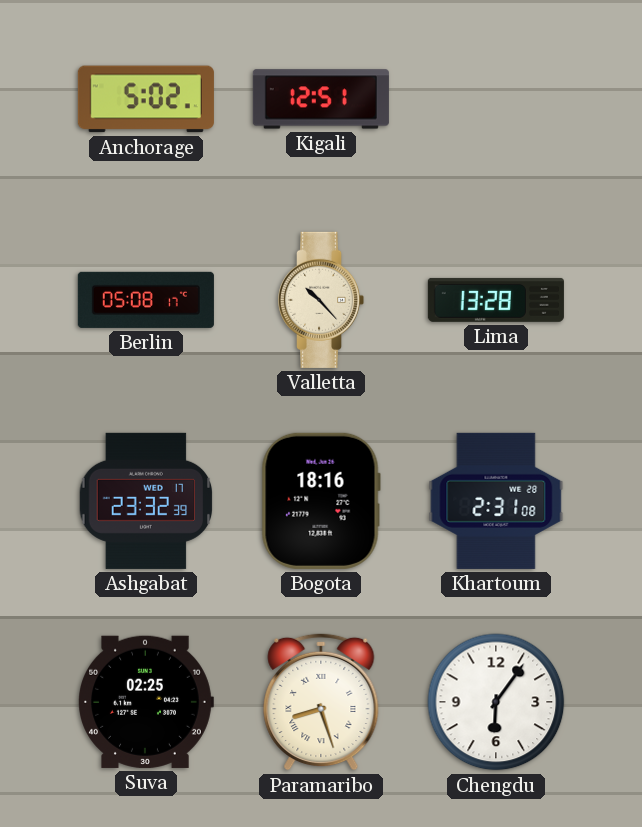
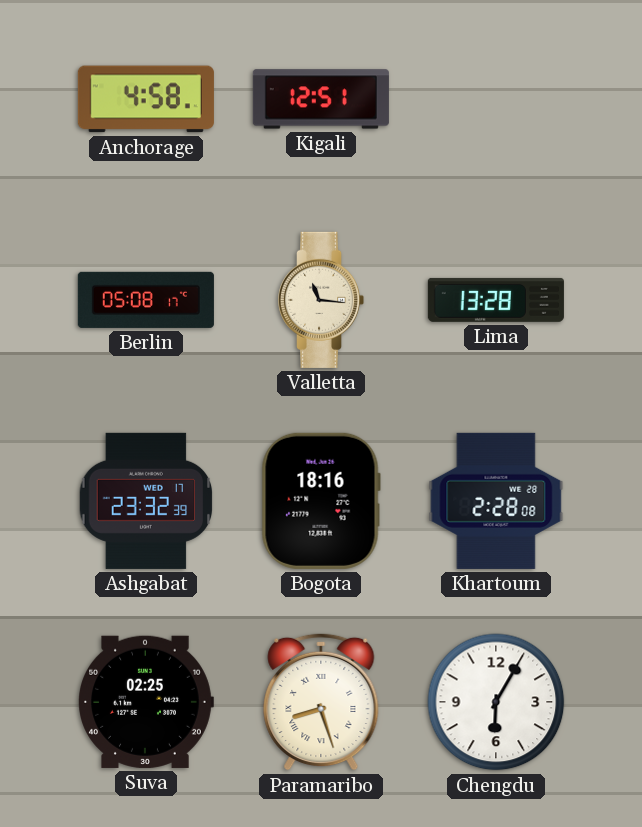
Anchorage: 5:02 -> 4:58
Valletta: 10:23 -> 11:16
Khartoum: 2:31 -> 2:28
Chengdu: 6:06 -> 6:05
